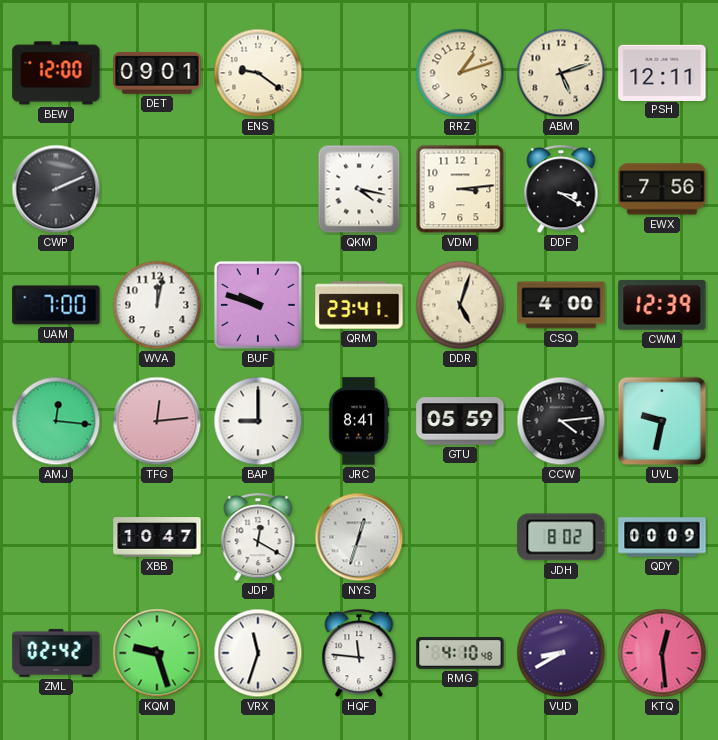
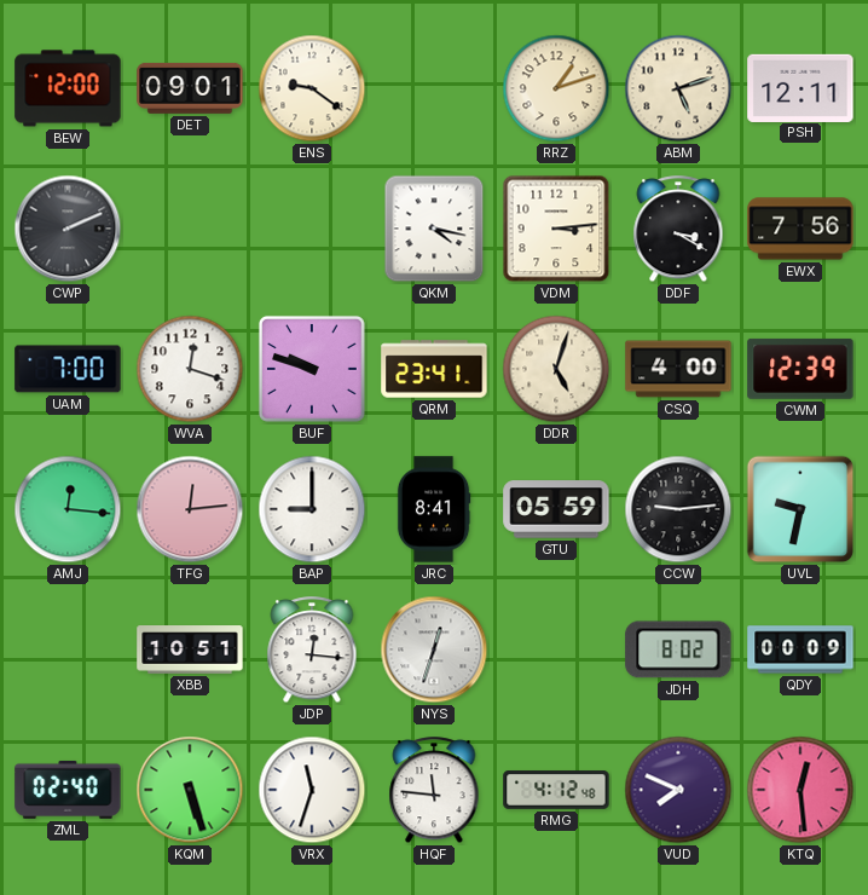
WVA: 12:02 -> 12:18
CCW: 4:14 -> 9:14
XBB: 10:47 -> 10:51
JDP: 12:20 -> 12:16
ZML: 02:42 -> 02:40
KQM: 9:27 -> 5:27
RMG: 4:10 -> 4:12
VUD: 8:40 -> 7:49
